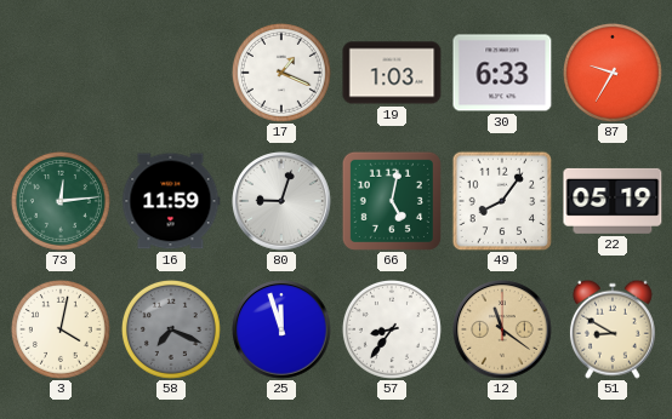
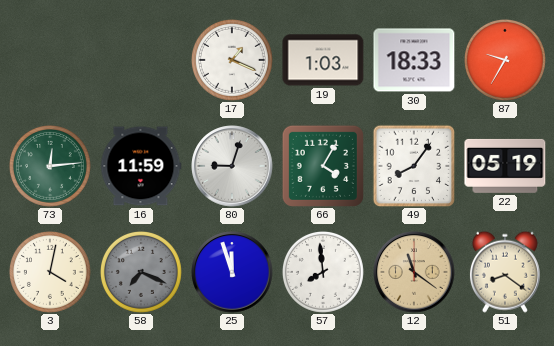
30: 6:33 -> 18:33
66: 5:02 -> 4:05
57: 8:36 -> 7:59
51: 8:50 -> 8:21
